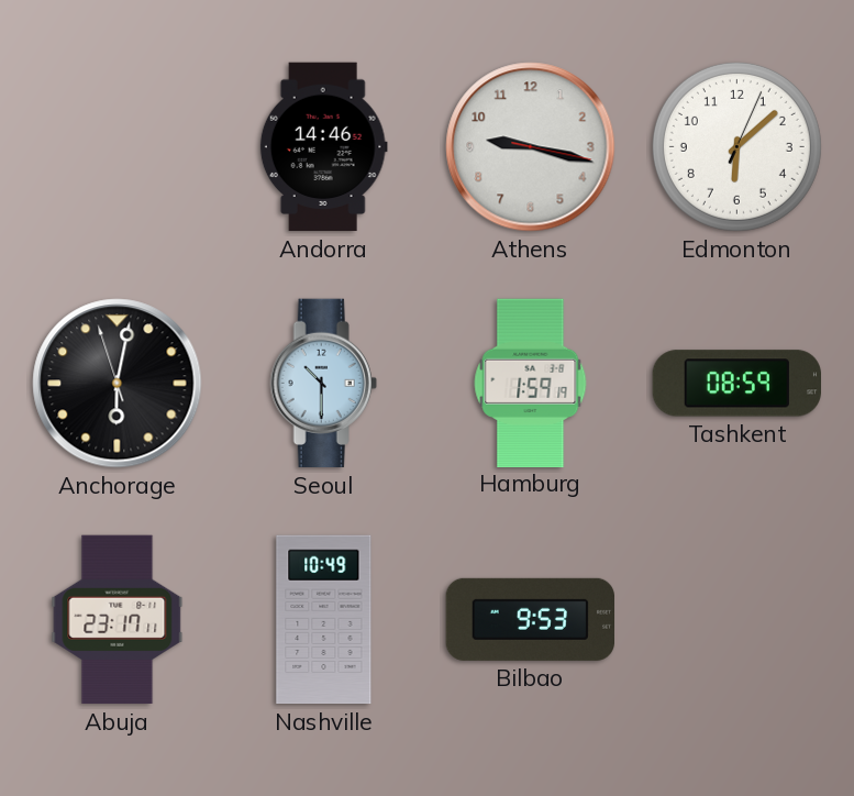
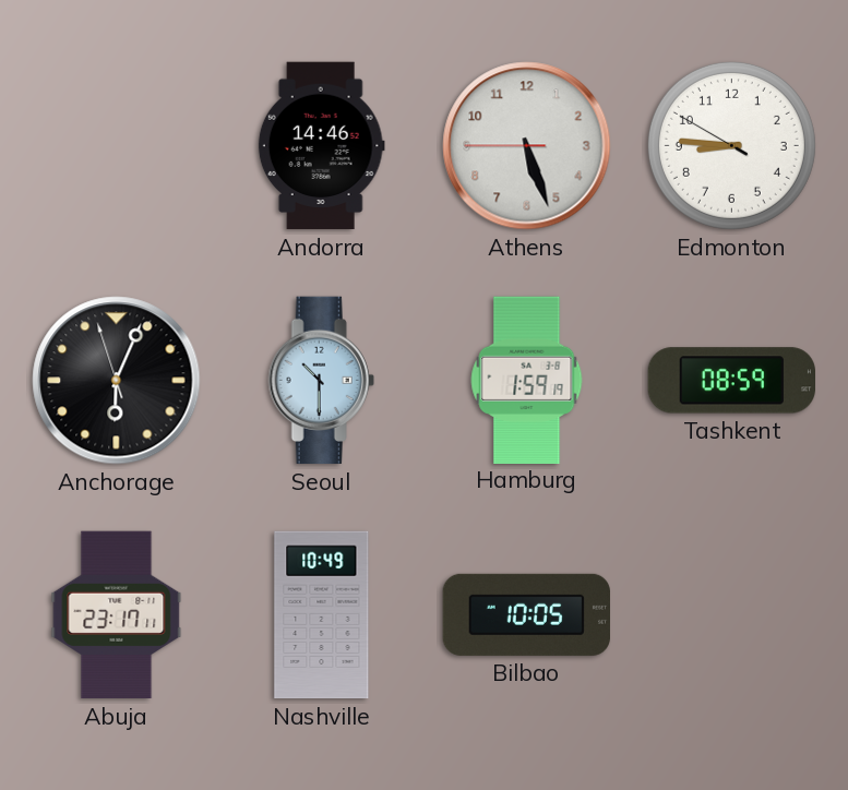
Athens: 9:17 -> 5:26
Edmonton: 6:08 -> 8:45
Anchorage: 6:01 -> 6:03
Bilbao: 9:53 -> 10:05
